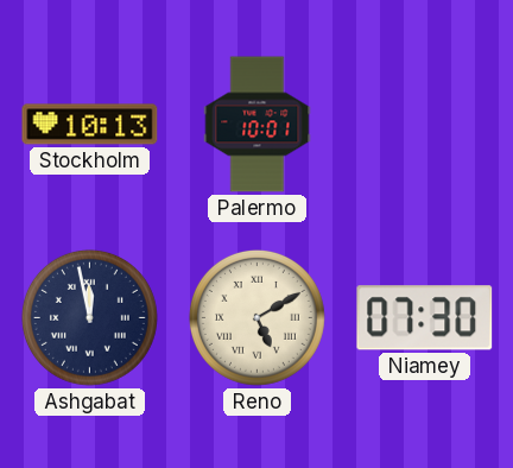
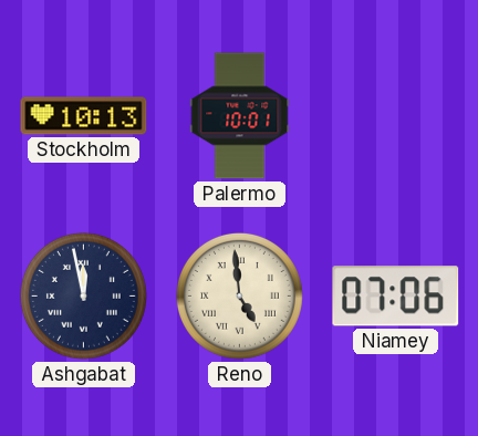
Reno: 5:10 -> 4:59
Niamey: 07:30 -> 07:06
